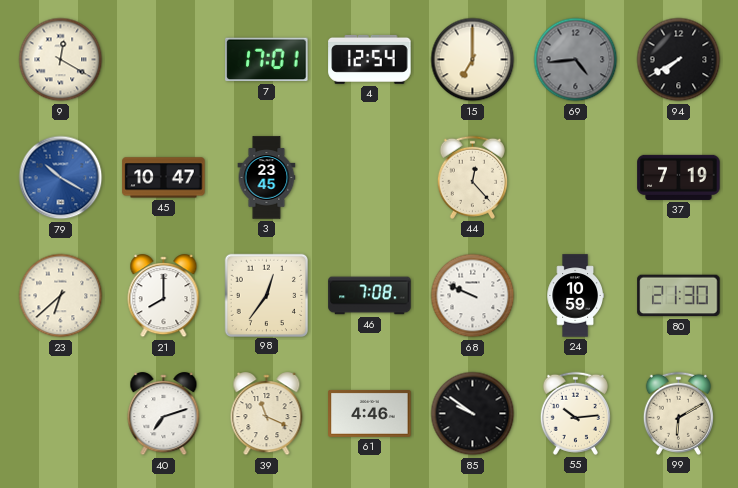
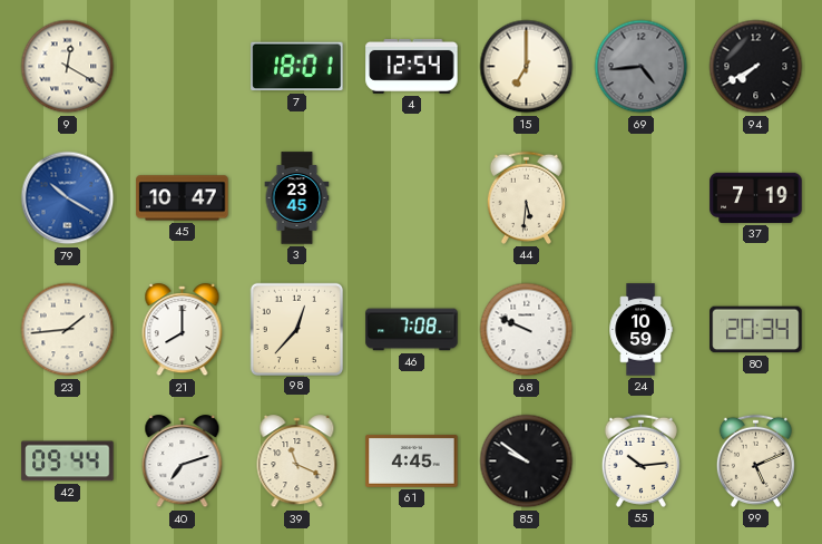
7: 17:01 -> 18:01
44: 12:23 -> 5:31
23: 6:38 -> 1:44
98: 12:36 -> 12:37
80: 21:30 -> 20:34
42: none -> 09:44
61: 4:46 -> 4:45
99: 6:10 -> 5:11
